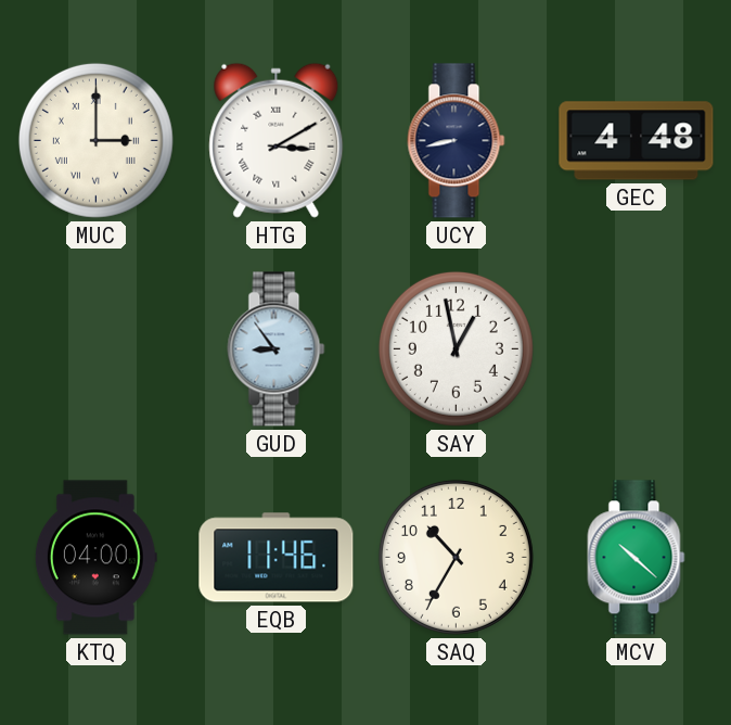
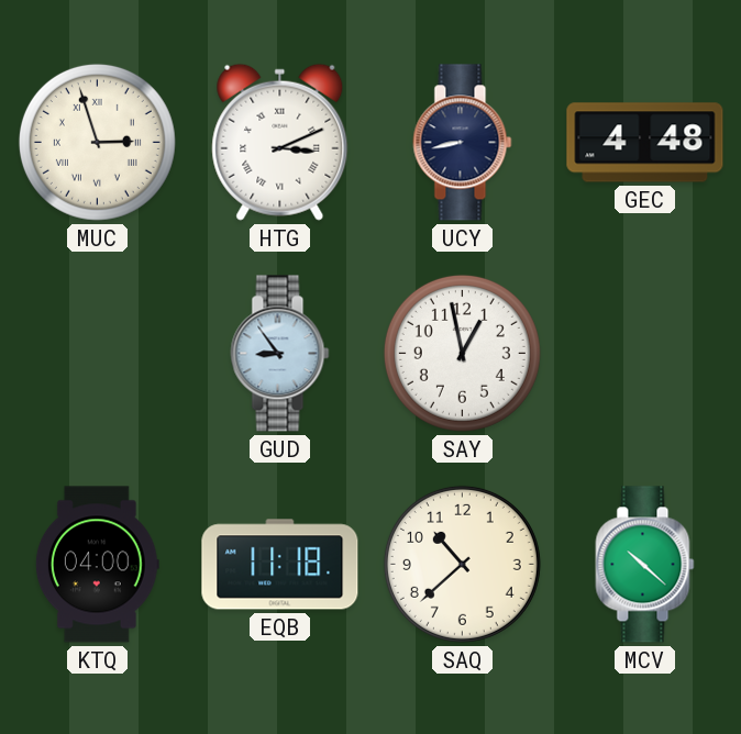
MUC: 3:00 -> 2:57
HTG: 3:10 -> 3:11
EQB: 11:46 -> 11:18
SAQ: 10:35 -> 10:38
